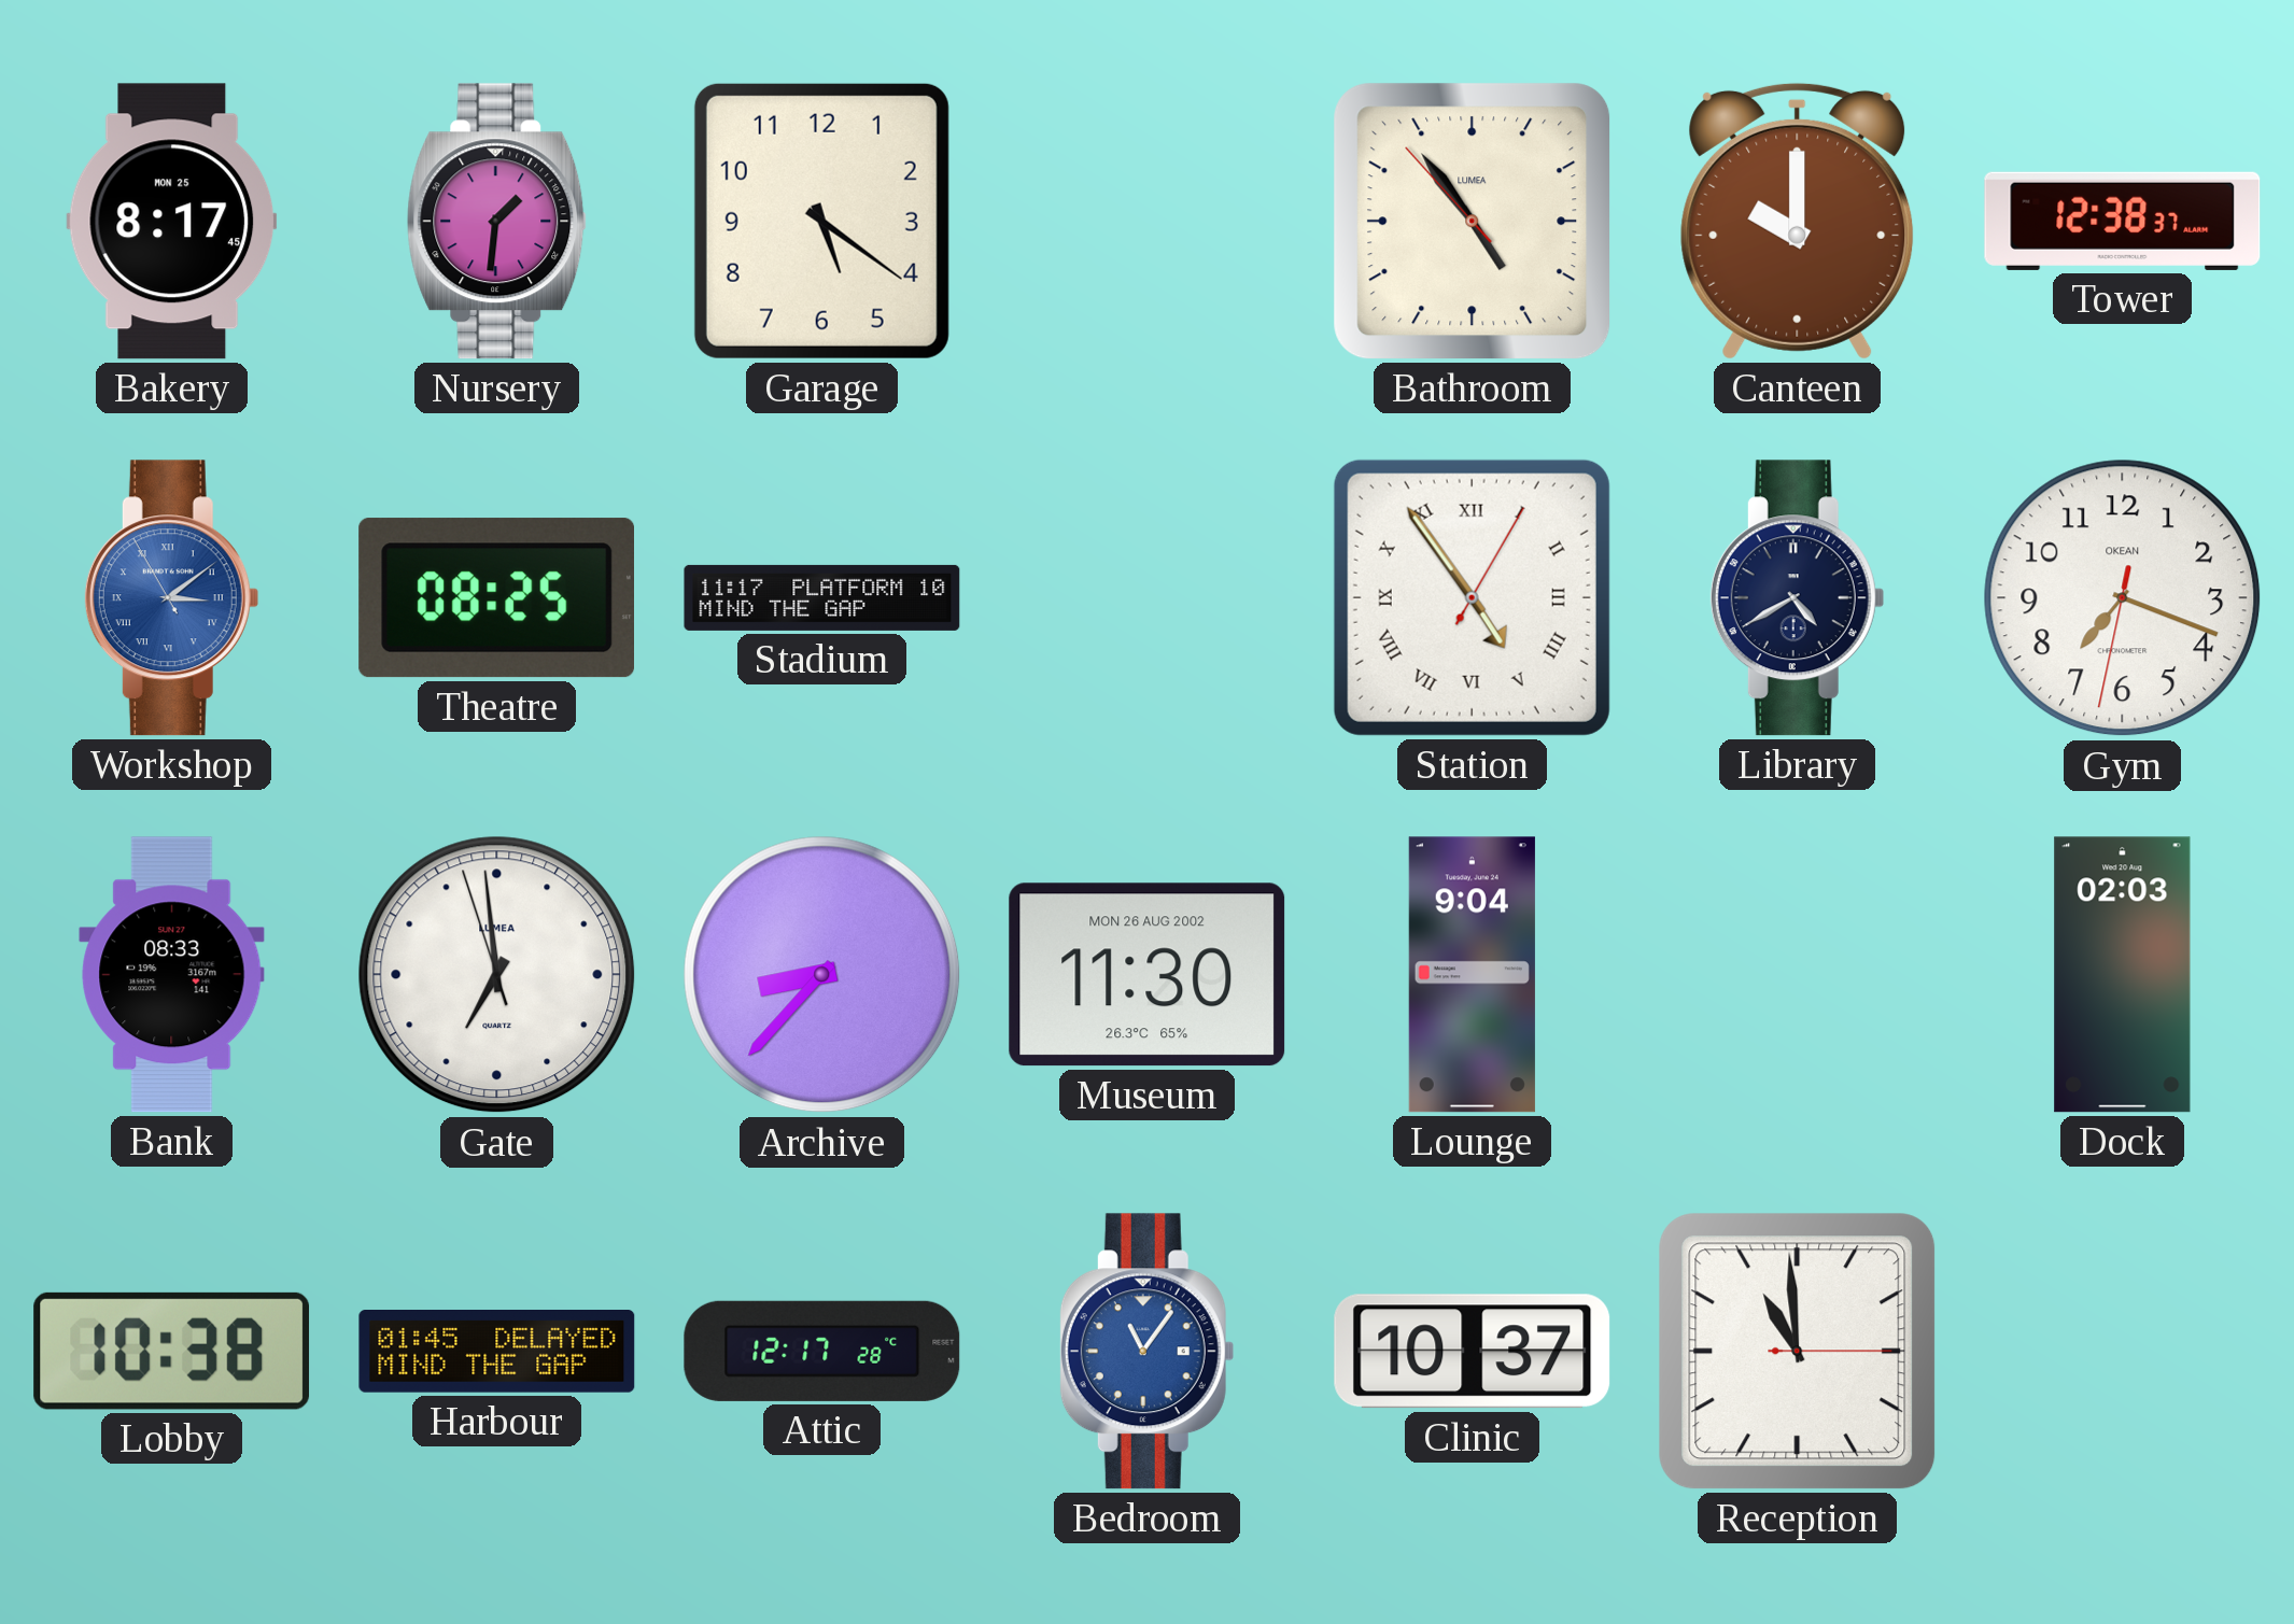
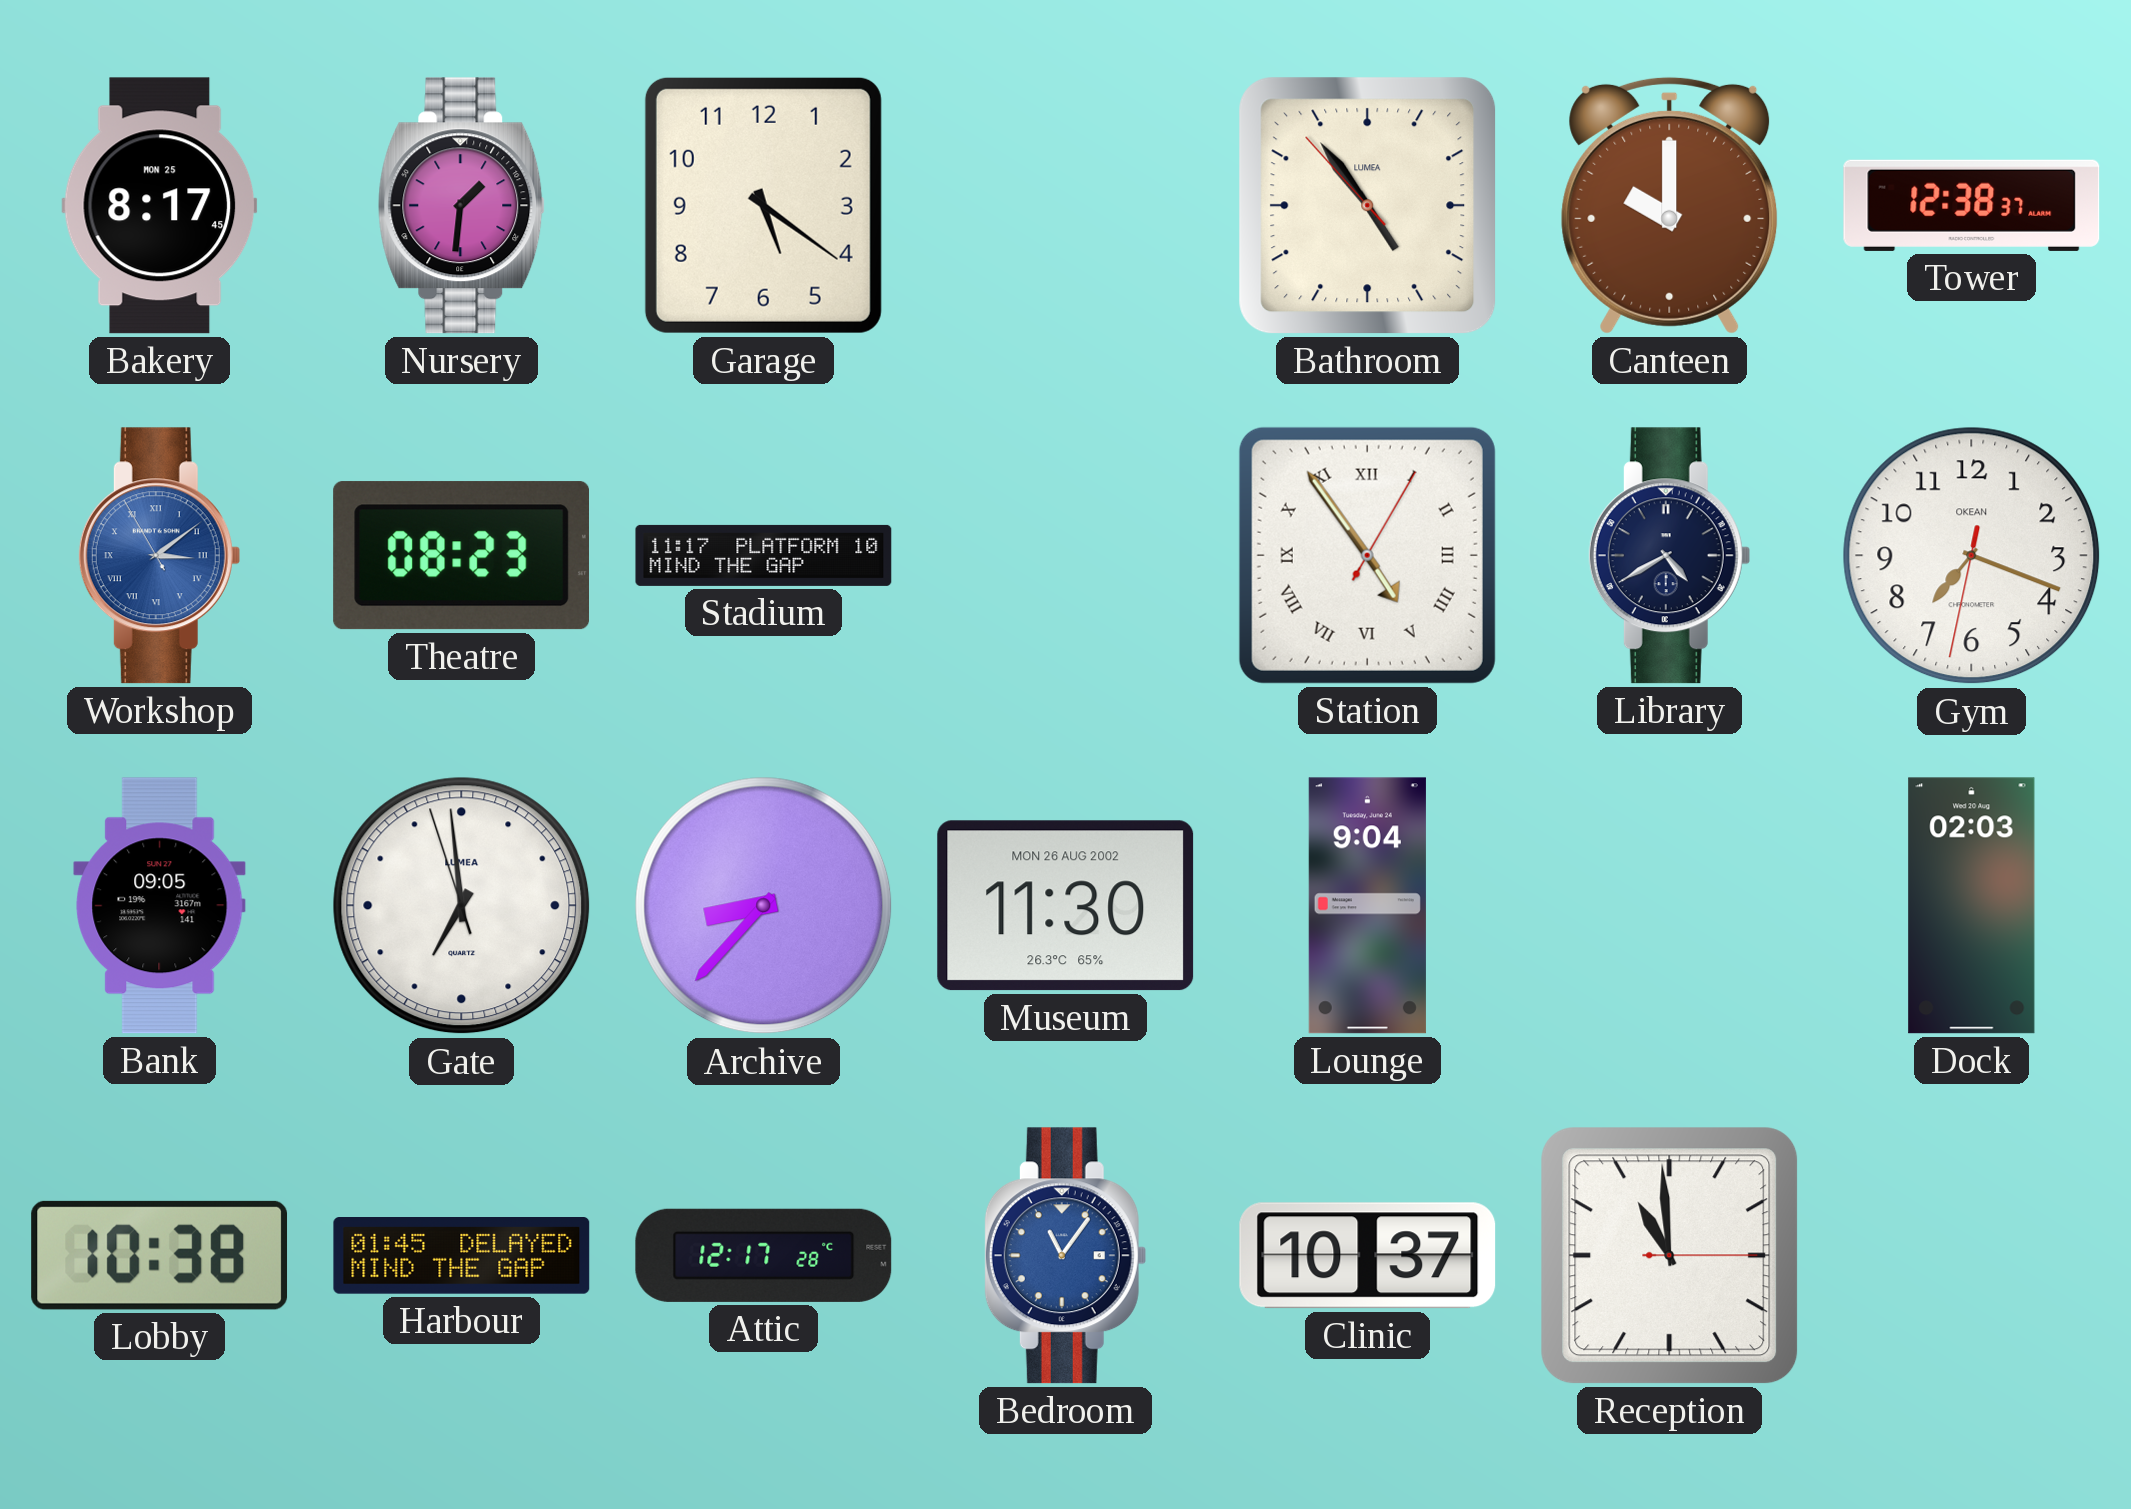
Theatre: 08:25 -> 08:23
Bank: 08:33 -> 09:05
